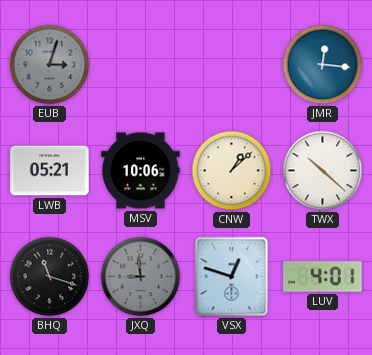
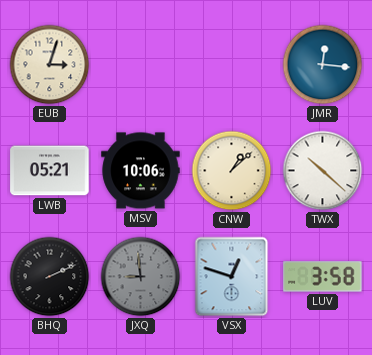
EUB dial: grey -> cream
BHQ: 11:18 -> 2:11
LUV: 4:01 -> 3:58
